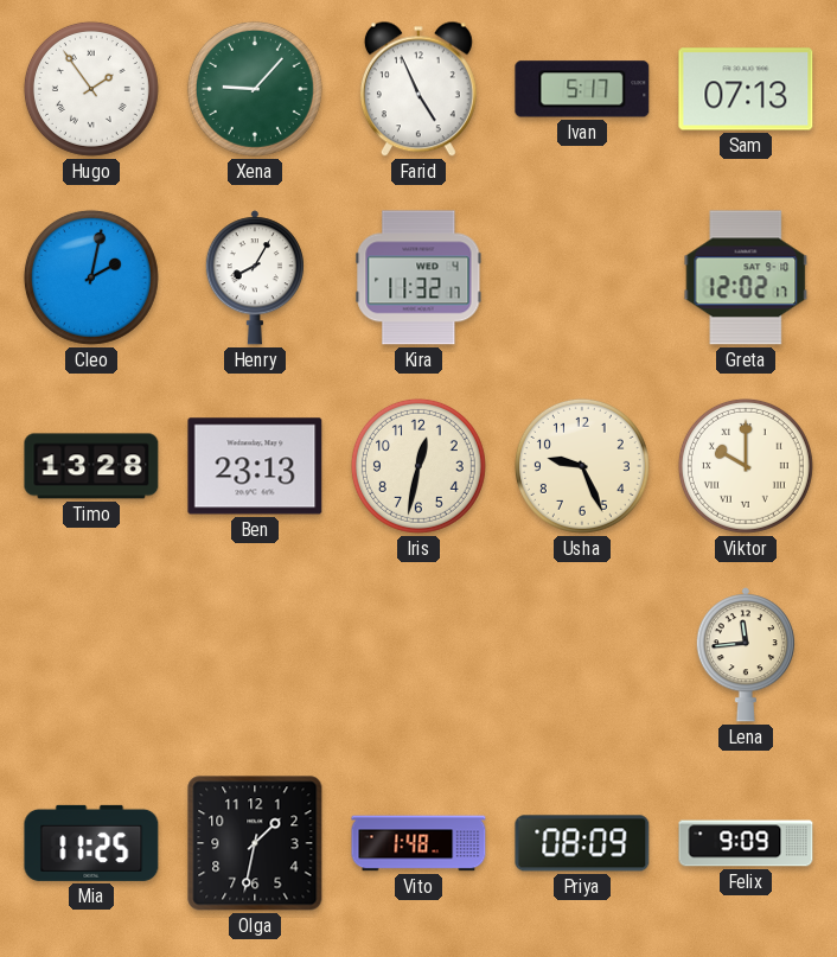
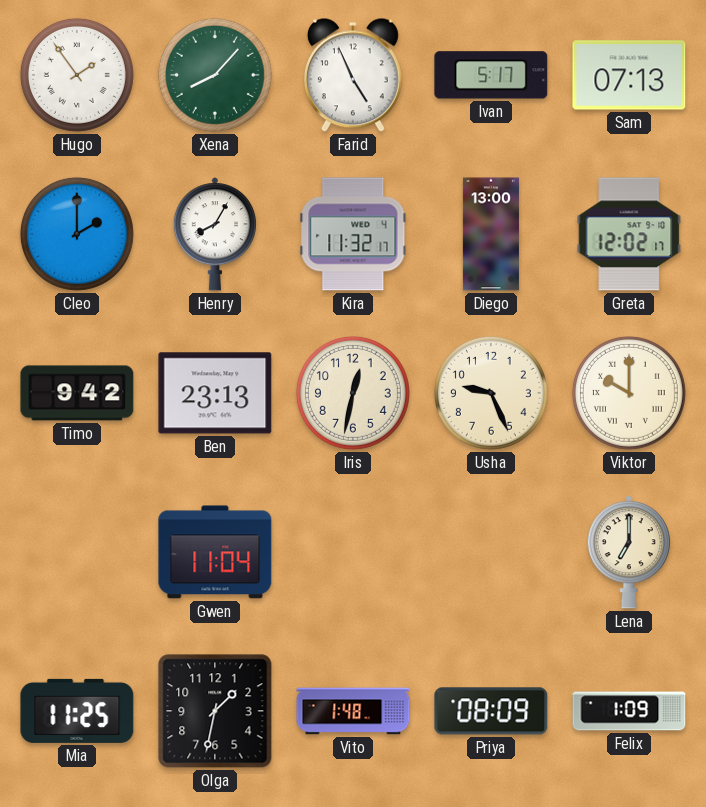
Xena: 9:07 -> 8:07
Cleo: 2:02 -> 2:00
Diego: none -> 13:00
Timo: 13:28 -> 9:42
Gwen: none -> 11:04
Lena: 11:44 -> 7:00
Felix: 9:09 -> 1:09
